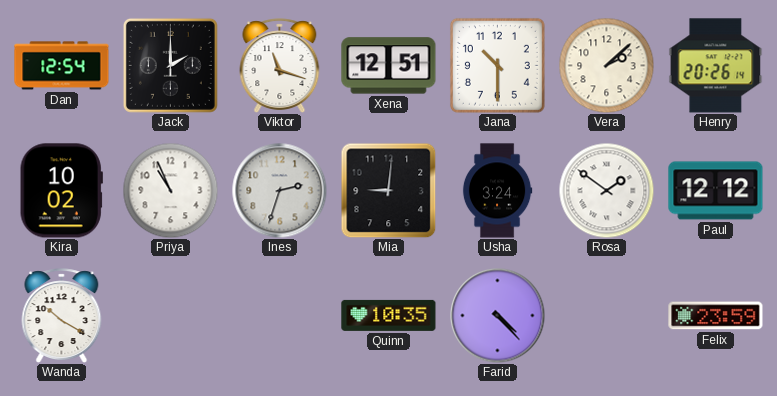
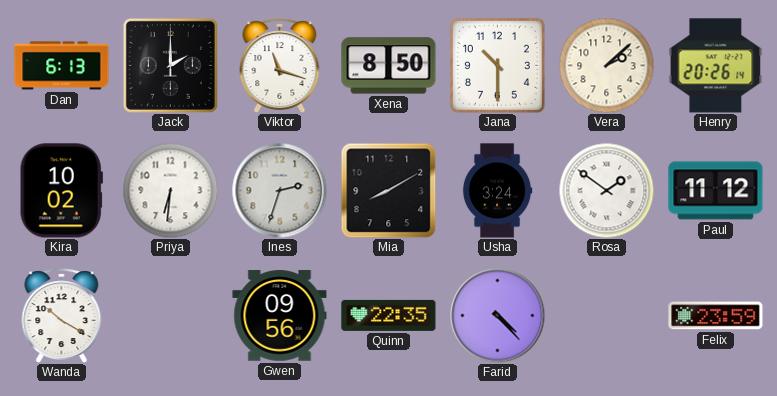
Dan: 12:54 -> 6:13
Xena: 12:51 -> 8:50
Priya: 10:56 -> 6:31
Mia: 9:01 -> 8:10
Paul: 12:12 -> 11:12
Gwen: none -> 09:56
Quinn: 10:35 -> 22:35
